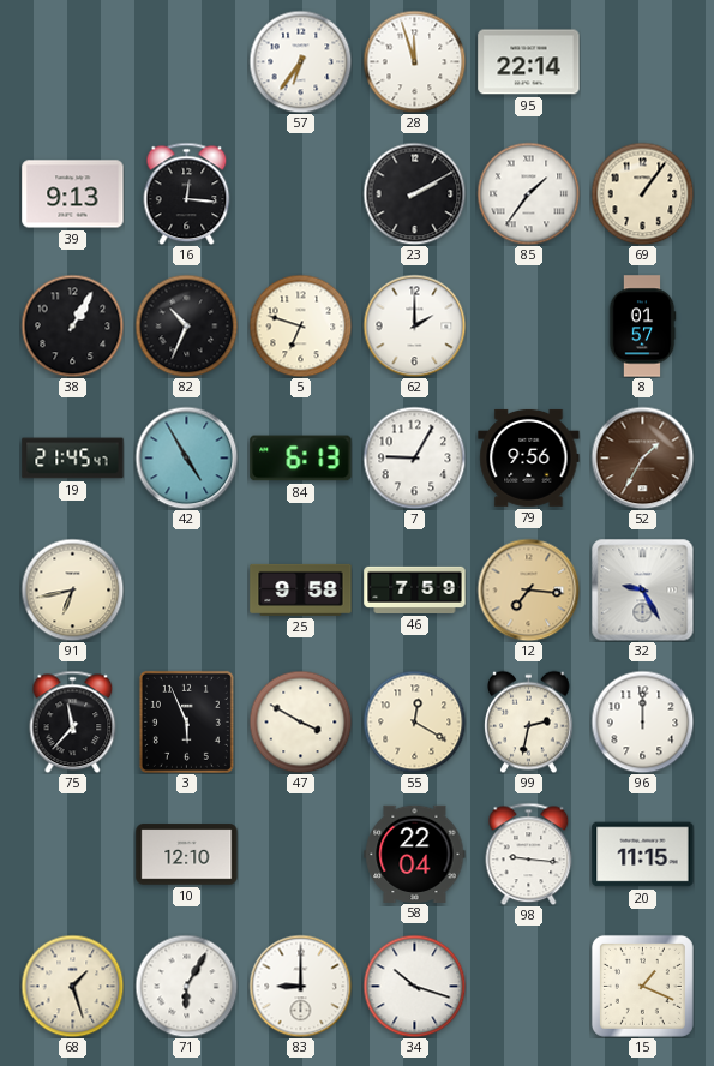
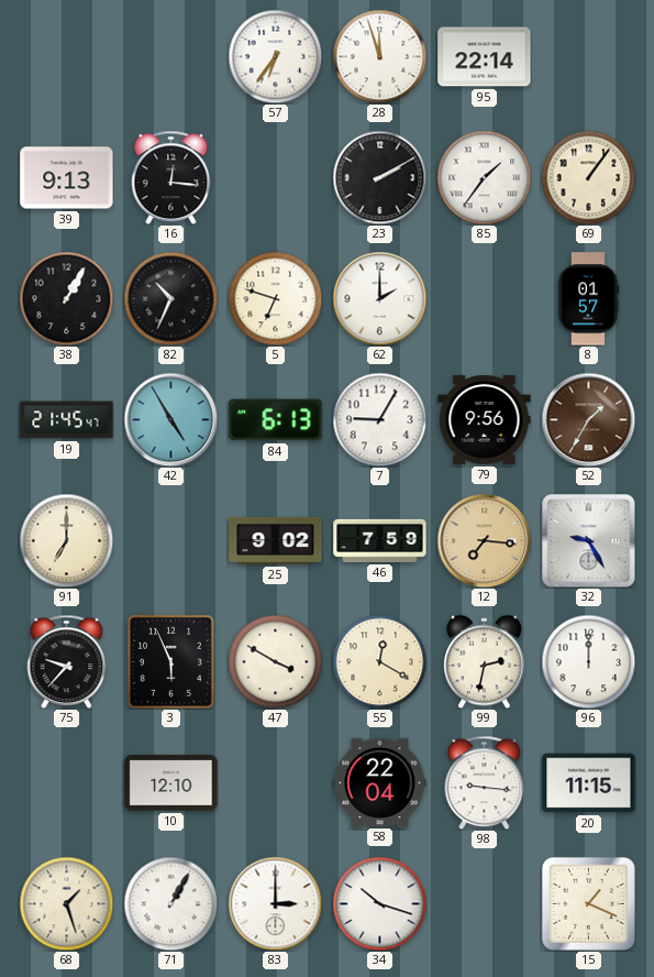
91: 6:43 -> 7:00
25: 9:58 -> 9:02
75: 11:37 -> 9:37
71: 6:05 -> 1:05
83: 9:00 -> 3:00
